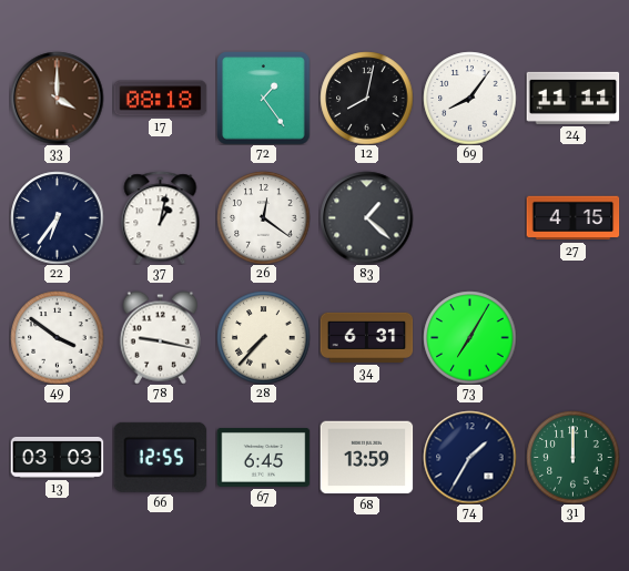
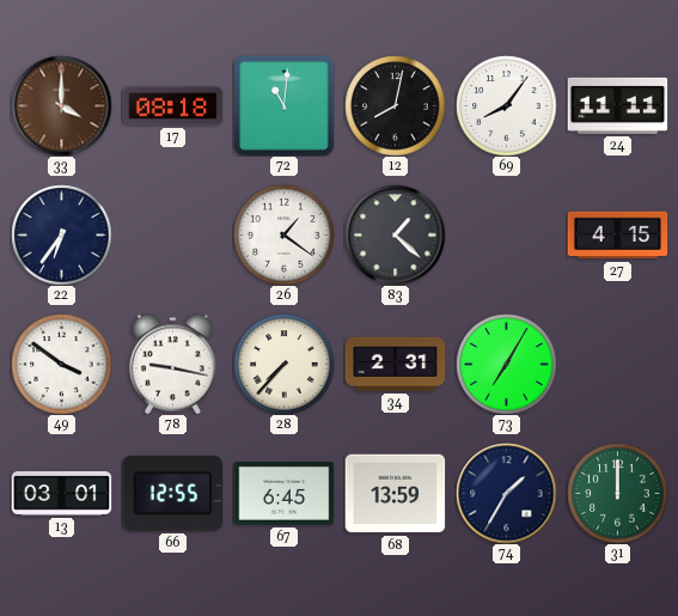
72: 1:24 -> 11:01
37: 1:02 -> none
26: 12:21 -> 1:21
34: 6:31 -> 2:31
13: 03:03 -> 03:01
